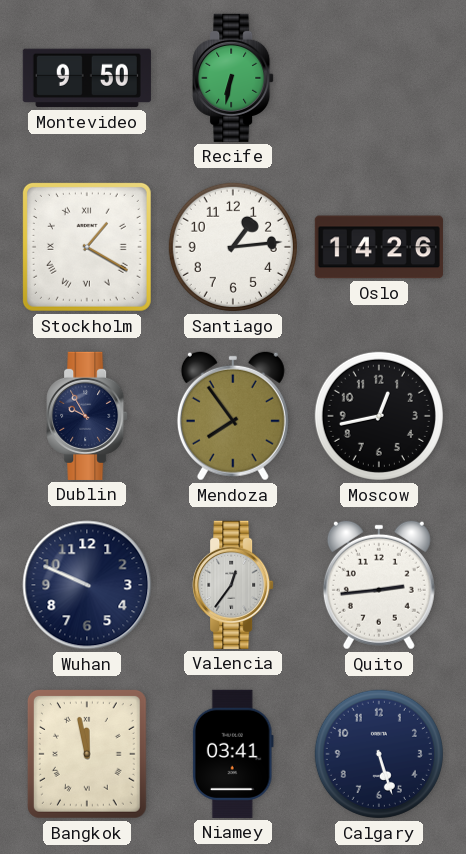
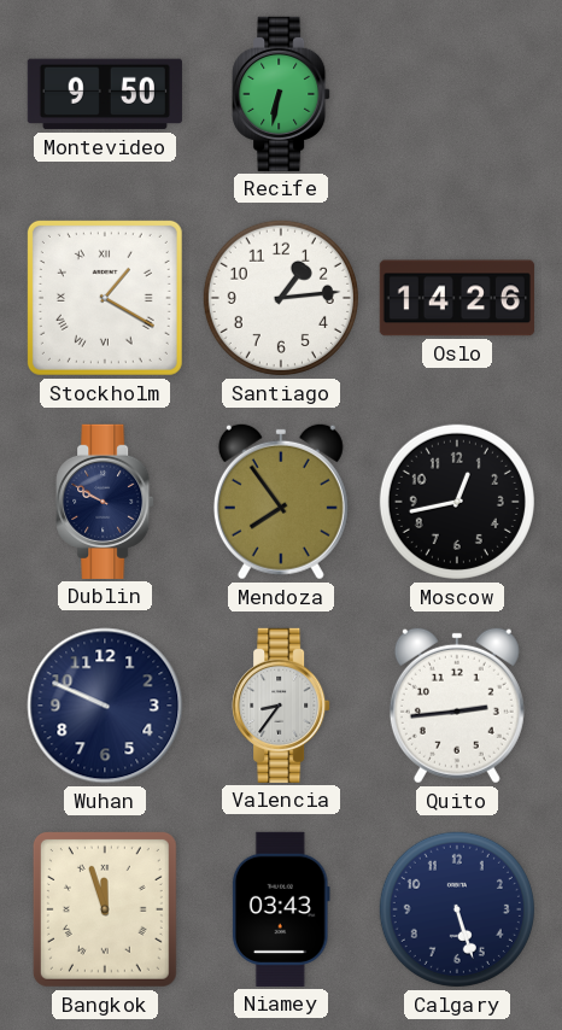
Dublin: 9:55 -> 9:50
Valencia: 12:36 -> 8:36
Bangkok: 11:58 -> 11:57
Niamey: 03:41 -> 03:43
